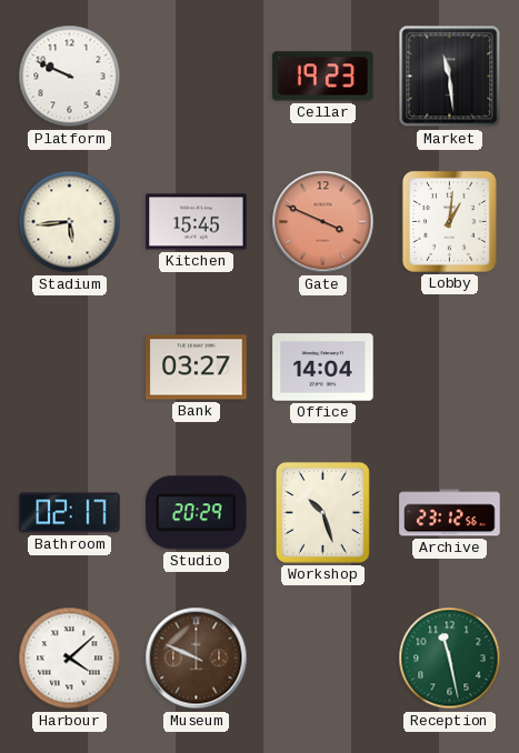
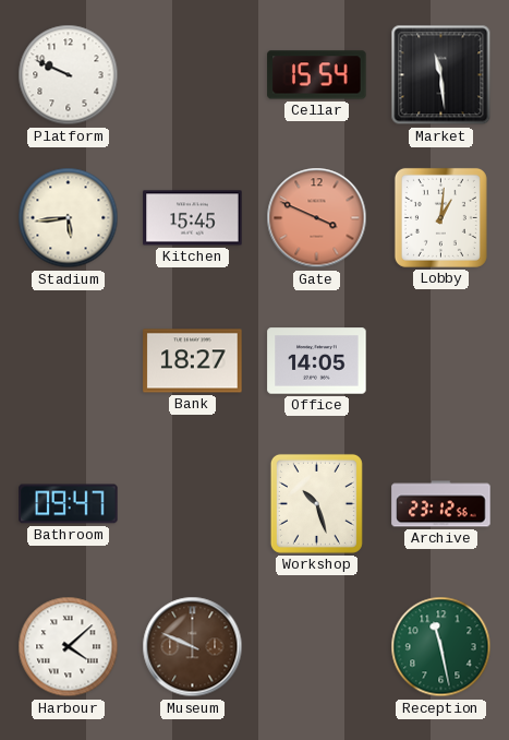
Cellar: 19:23 -> 15:54
Bank: 03:27 -> 18:27
Office: 14:04 -> 14:05
Bathroom: 02:17 -> 09:47
Studio: 20:29 -> none
